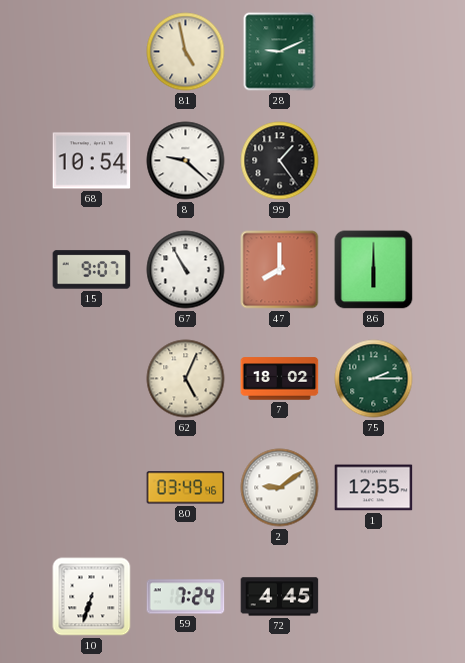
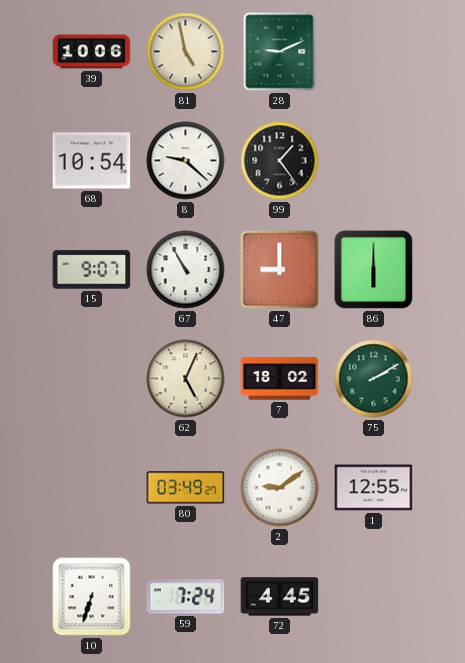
39: none -> 10:06
47: 8:00 -> 9:00
75: 2:15 -> 2:10
80: 03:49:46 -> 03:49:27
